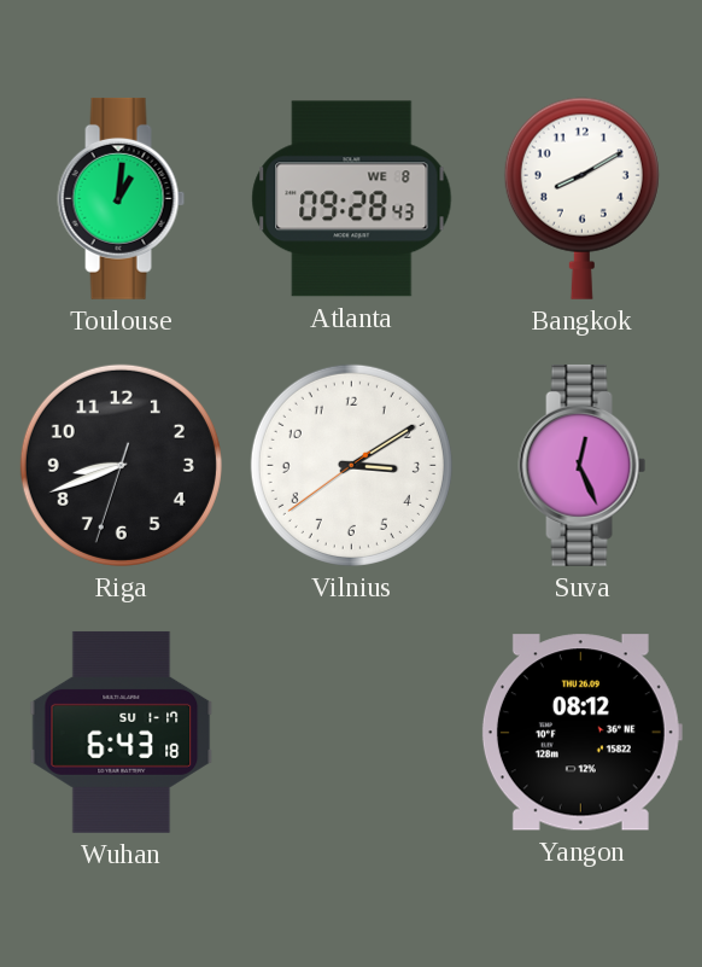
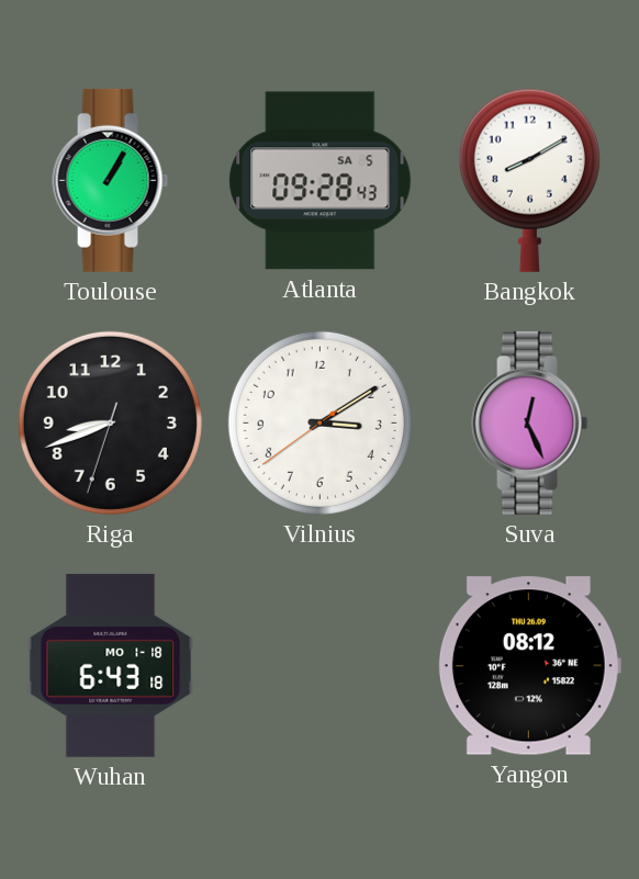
Toulouse: 1:01 -> 1:05
Atlanta date: WE 8 -> SA 5
Wuhan date: SU 1-17 -> MO 1-18
